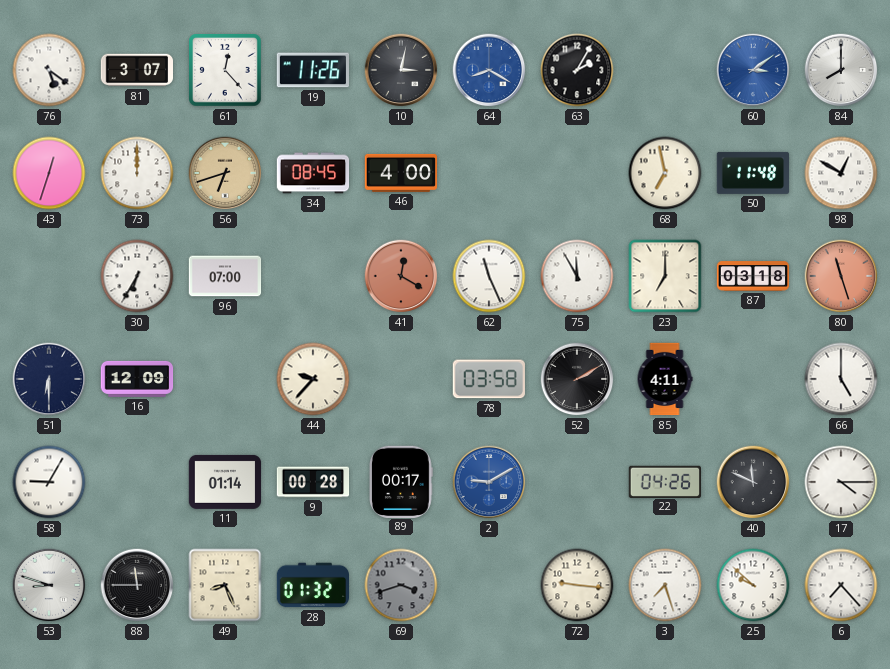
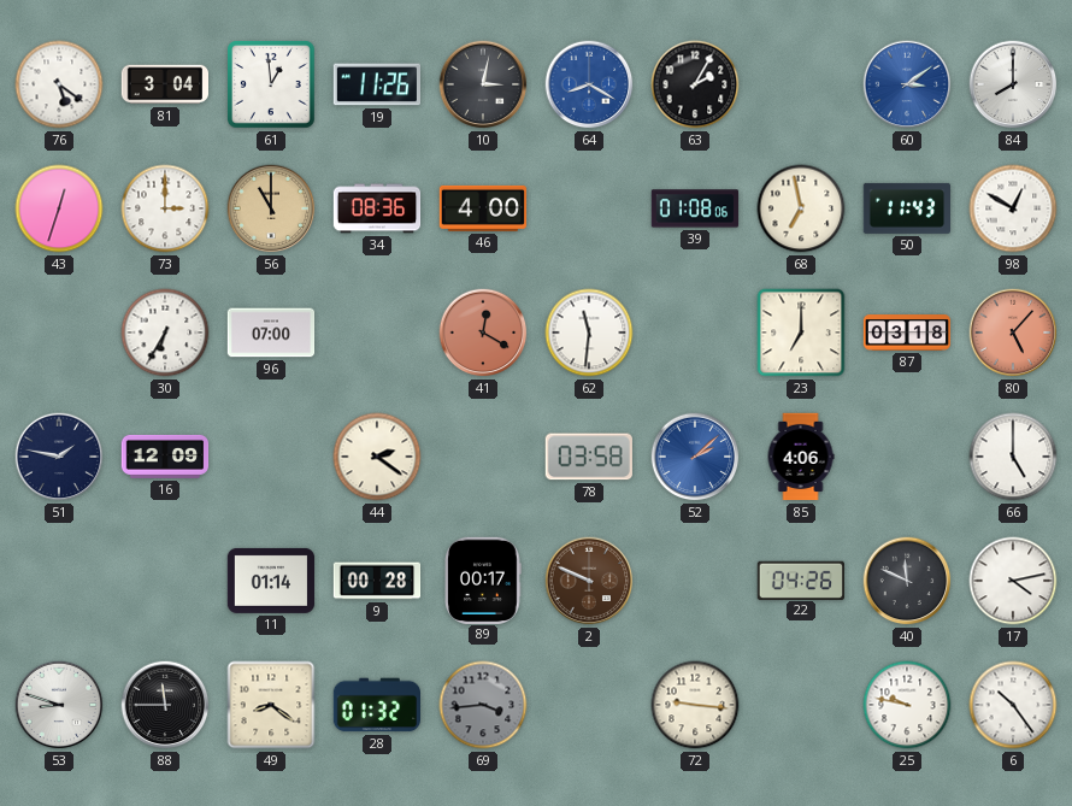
81: 3:07 -> 3:04
61: 12:23 -> 12:59
73: 12:00 -> 3:00
56: 6:42 -> 11:00
34: 08:45 -> 08:36
39: none -> 01:08
50: 11:48 -> 11:43
62: 11:26 -> 11:31
75: 11:55 -> none
80: 11:27 -> 5:07
51: 6:30 -> 1:47
44: 9:37 -> 2:21
52: 2:10 -> 2:08
52 dial: black -> blue
85: 4:11 -> 4:06
58: 9:05 -> none
2: 9:10 -> 9:49
2 dial: blue -> brown
17: 4:15 -> 4:13
49: 8:26 -> 8:21
69: 3:42 -> 3:44
3: 7:27 -> none
25: 9:52 -> 9:47
6: 7:23 -> 10:24
